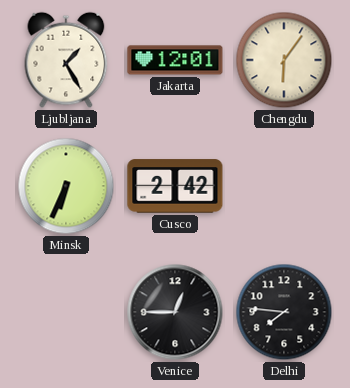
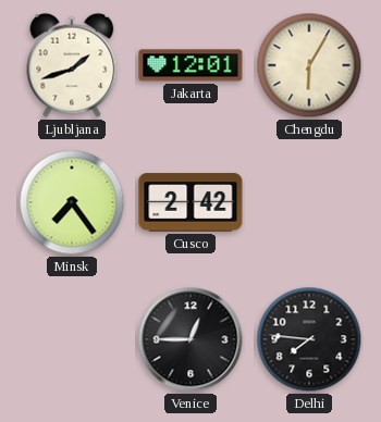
Ljubljana: 1:25 -> 1:42
Chengdu: 6:06 -> 6:05
Minsk: 6:34 -> 7:24
